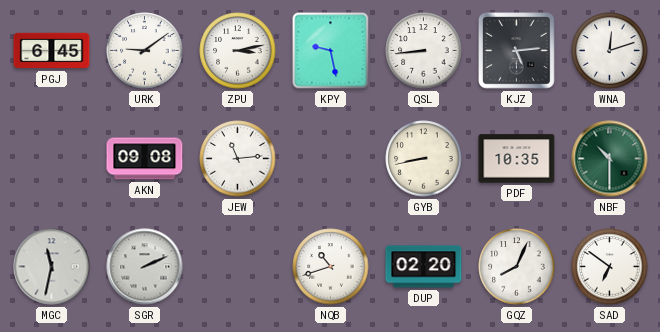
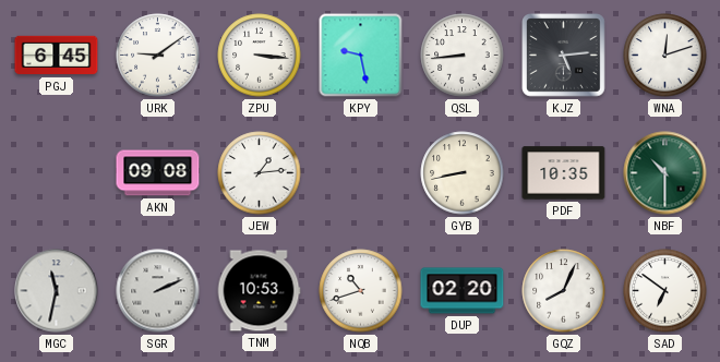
ZPU: 3:13 -> 3:16
JEW: 11:14 -> 1:14
TNM: none -> 10:53
